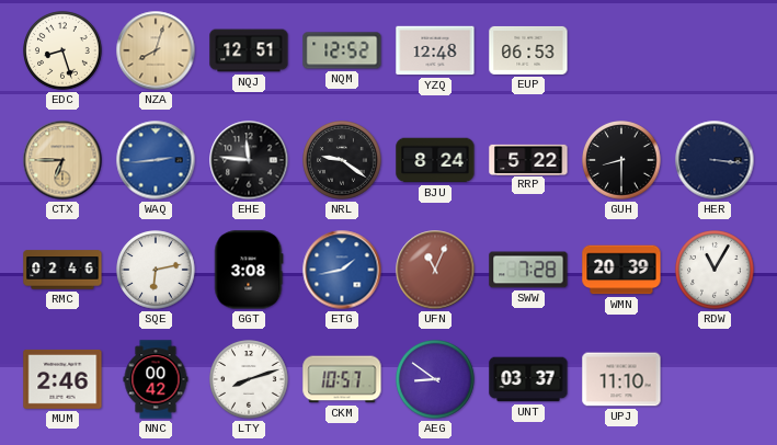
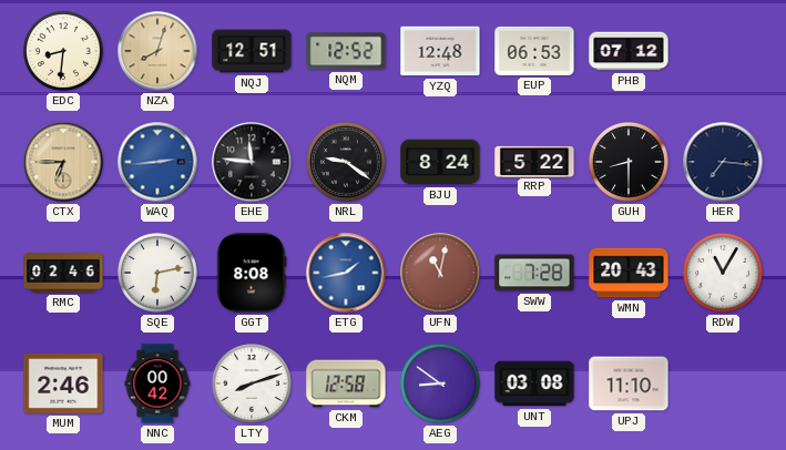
EDC: 8:27 -> 8:31
PHB: none -> 07:12
HER: 3:16 -> 7:16
GGT: 3:08 -> 8:08
UFN: 11:04 -> 11:02
WMN: 20:39 -> 20:43
CKM: 10:57 -> 12:58
UNT: 03:37 -> 03:08
